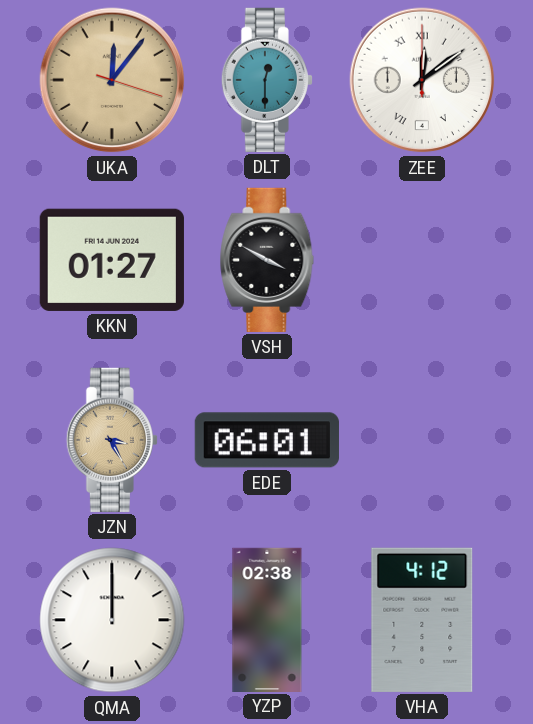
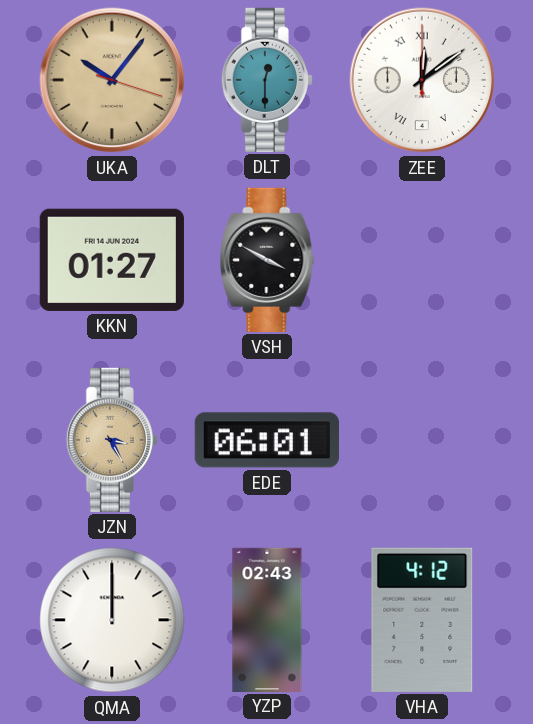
UKA: 12:06 -> 10:06
YZP: 02:38 -> 02:43
